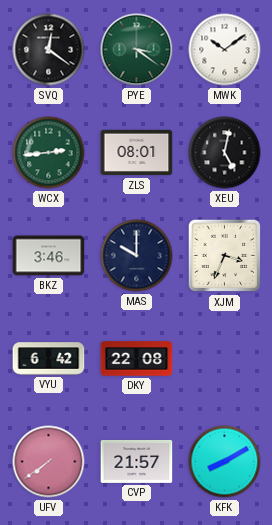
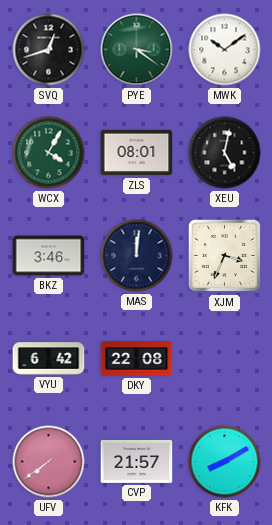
SVQ: 12:21 -> 12:42
WCX: 2:44 -> 4:05
MAS: 10:00 -> 12:01
